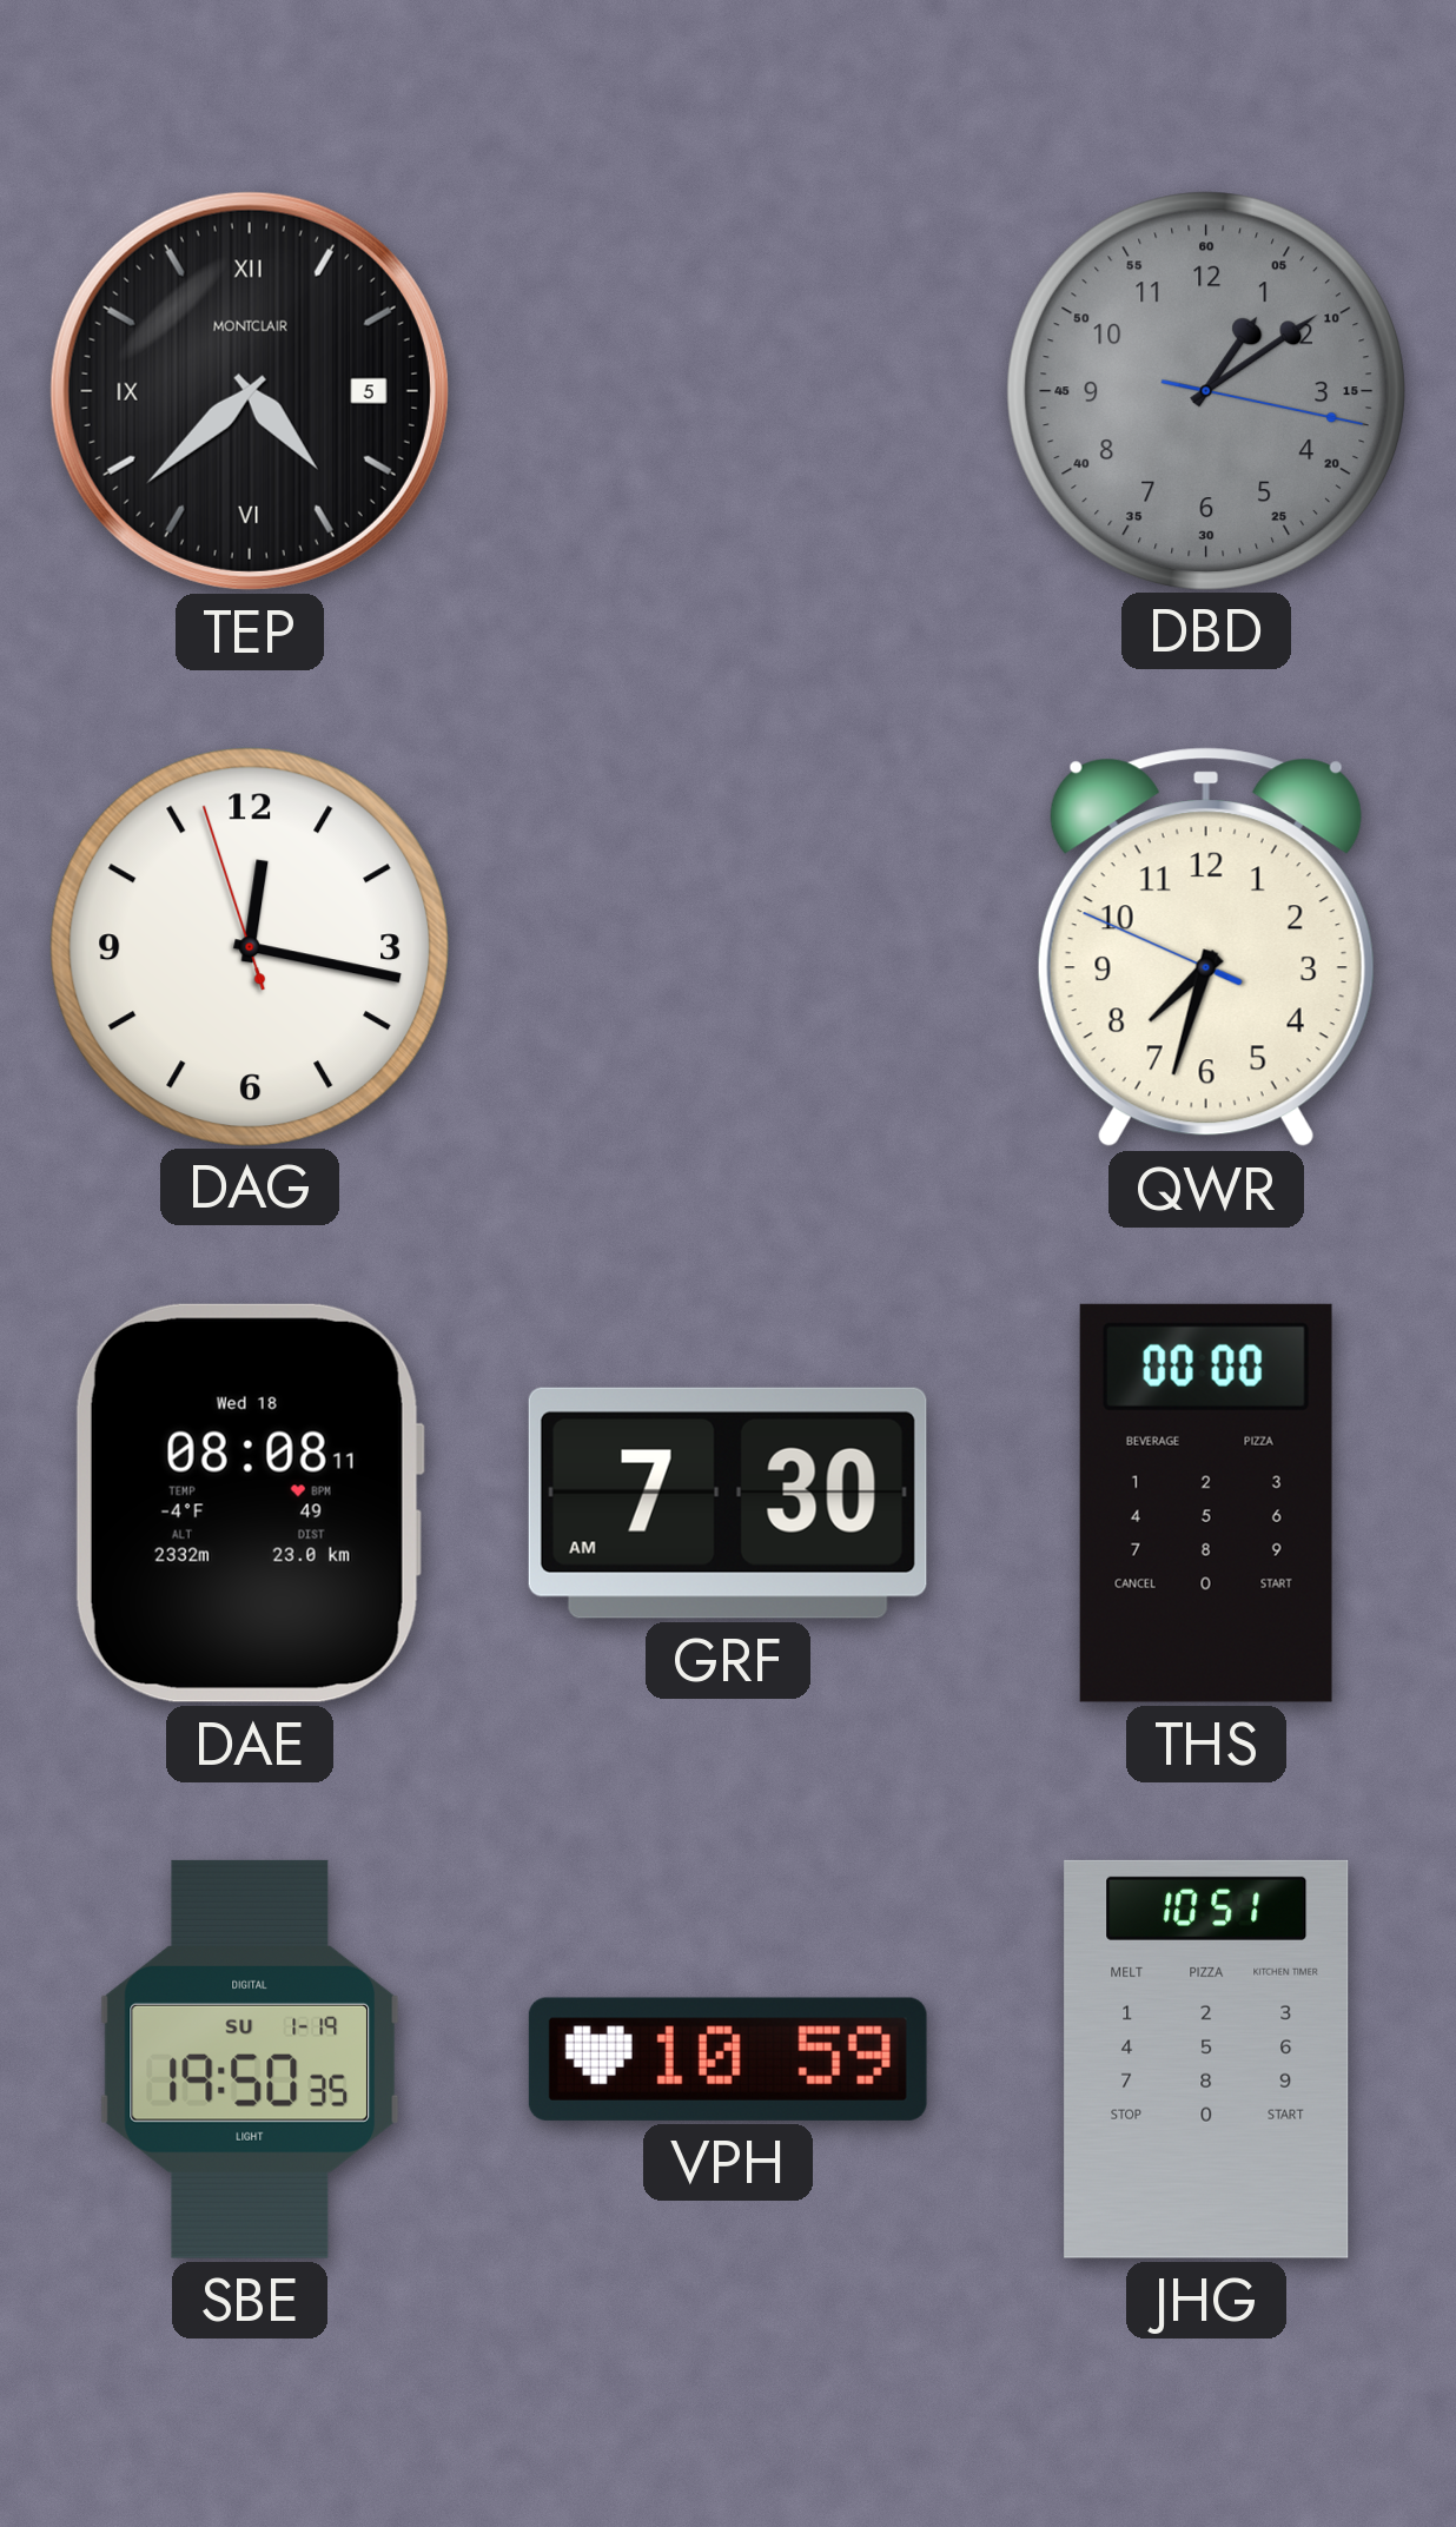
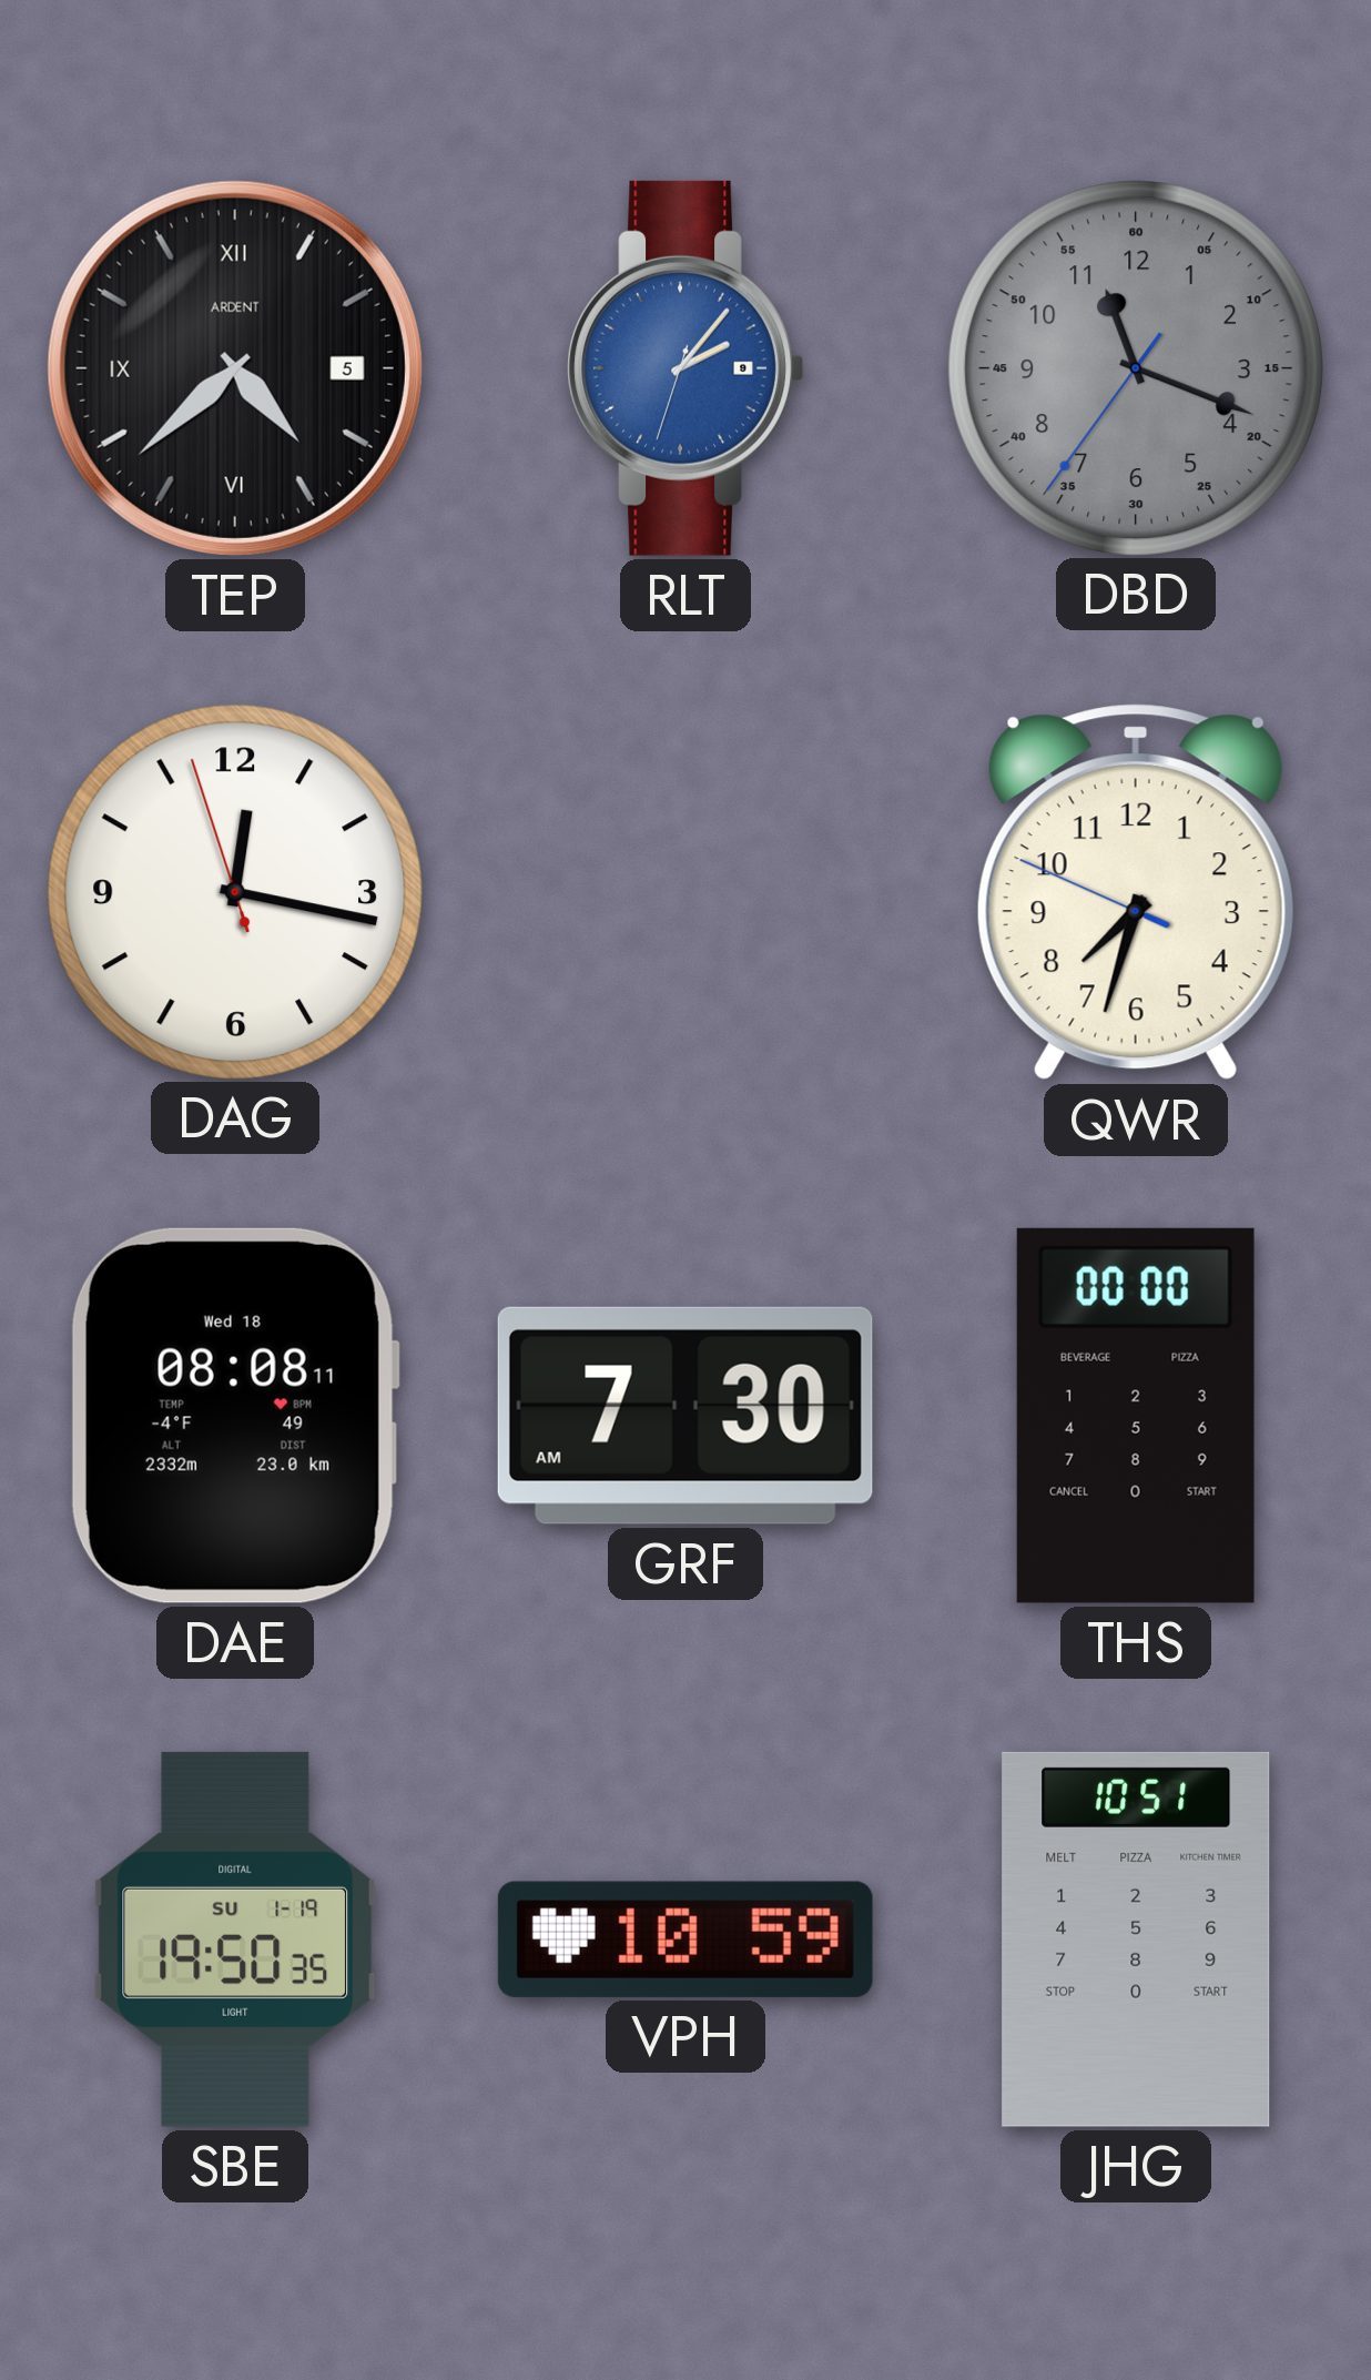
TEP brand: MONTCLAIR -> ARDENT
RLT: none -> 2:06
DBD: 1:09 -> 11:18
